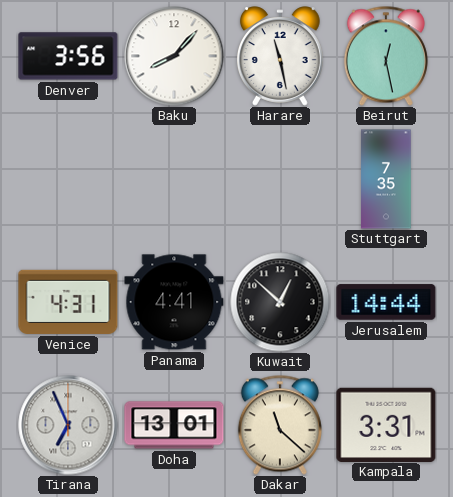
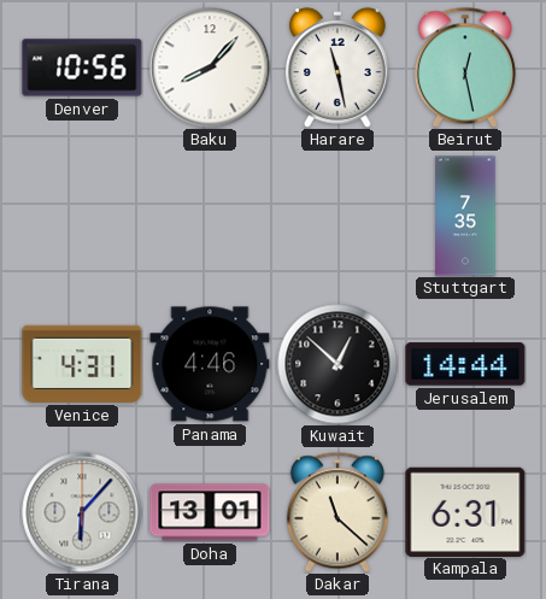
Denver: 3:56 -> 10:56
Panama: 4:41 -> 4:46
Tirana: 6:56 -> 6:07
Kampala: 3:31 -> 6:31
